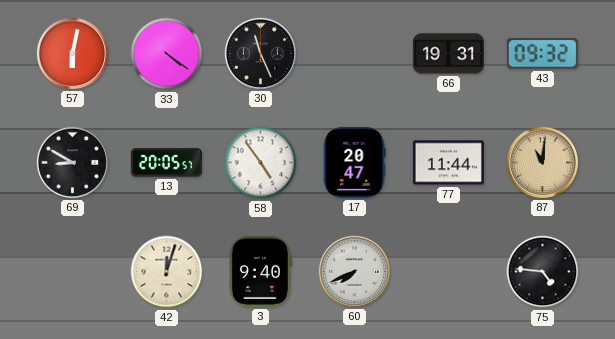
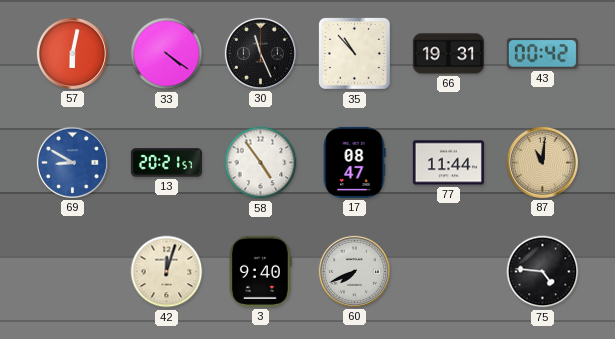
35: none -> 10:53
43: 09:32 -> 00:42
69 dial: black -> blue
13: 20:05 -> 20:21
17: 20:47 -> 08:47
